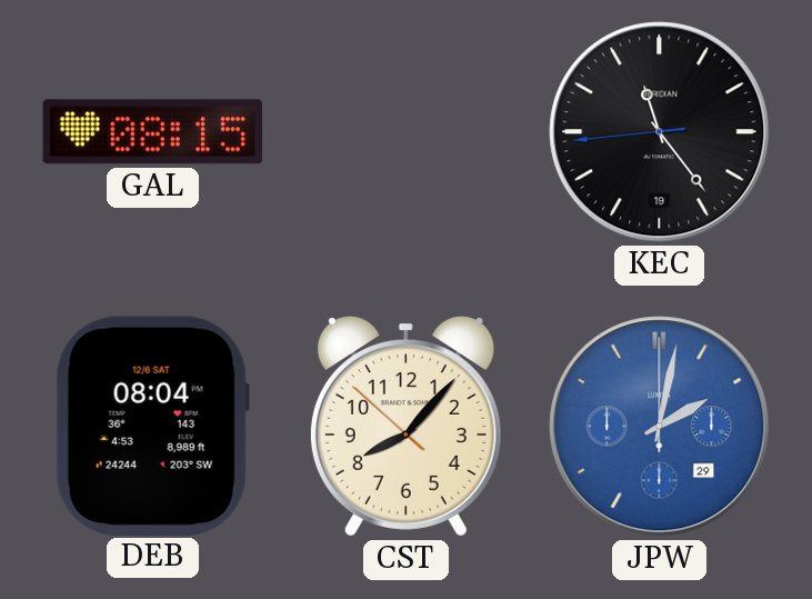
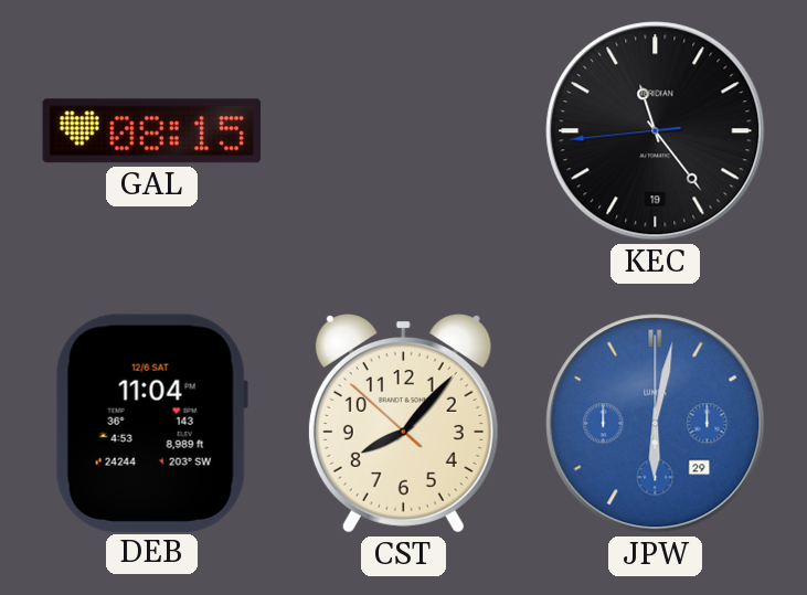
DEB: 08:04 -> 11:04
JPW: 2:02 -> 6:02
